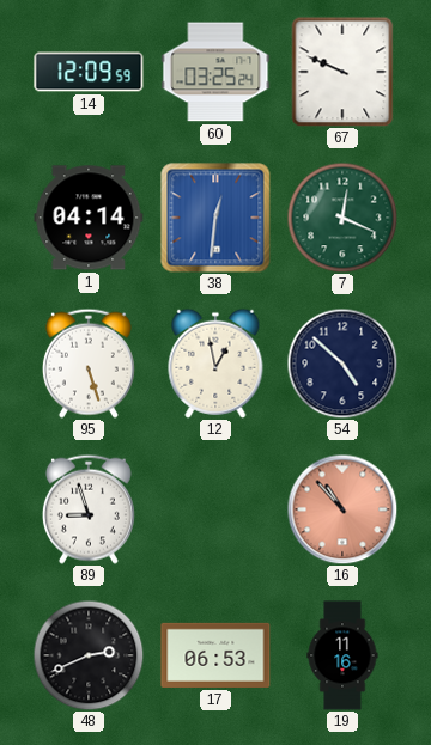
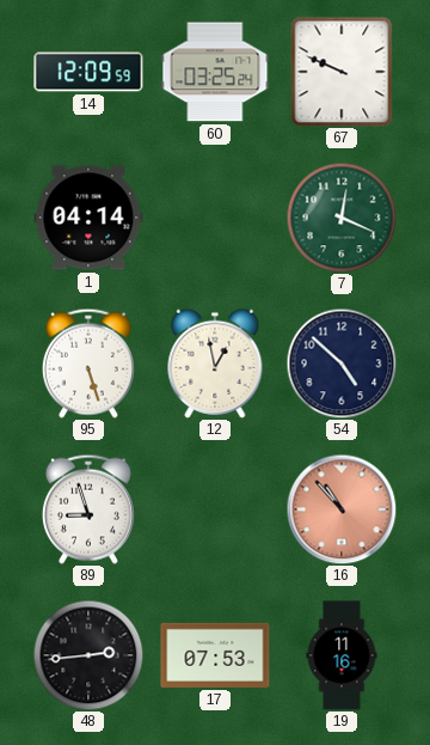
38: 12:31 -> none
48: 2:41 -> 2:44
17: 06:53 -> 07:53
